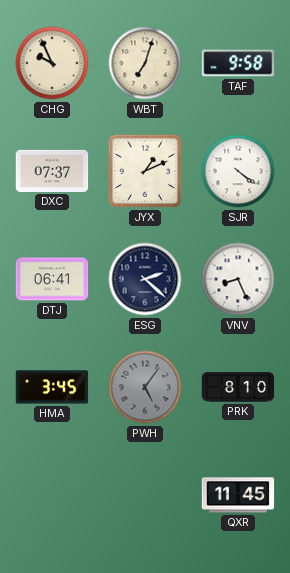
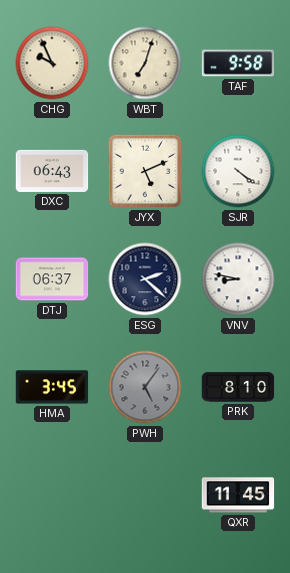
DXC: 07:37 -> 06:43
JYX: 1:11 -> 5:11
DTJ: 06:41 -> 06:37
VNV: 8:26 -> 8:47
